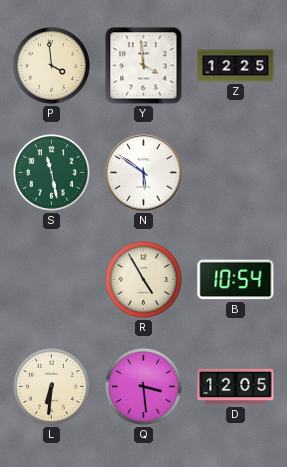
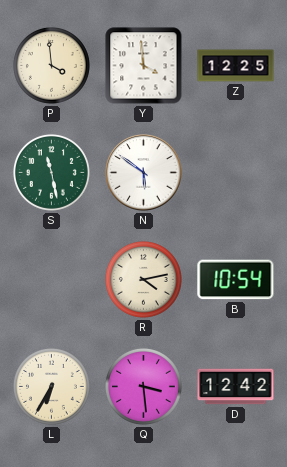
R: 4:55 -> 4:13
L: 6:31 -> 6:35
D: 12:05 -> 12:42
